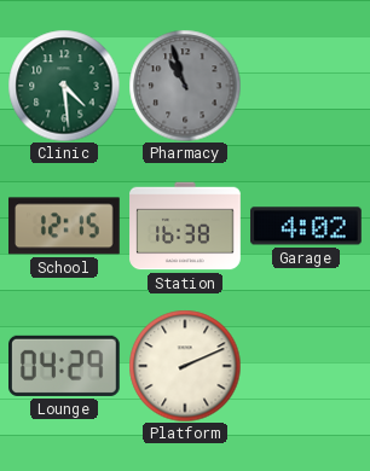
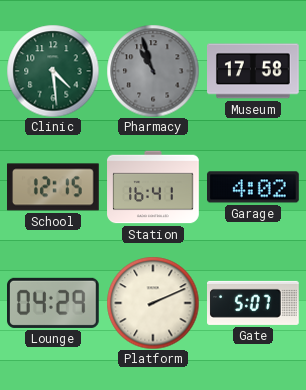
Museum: none -> 17:58
Station: 16:38 -> 16:41
Gate: none -> 5:07
